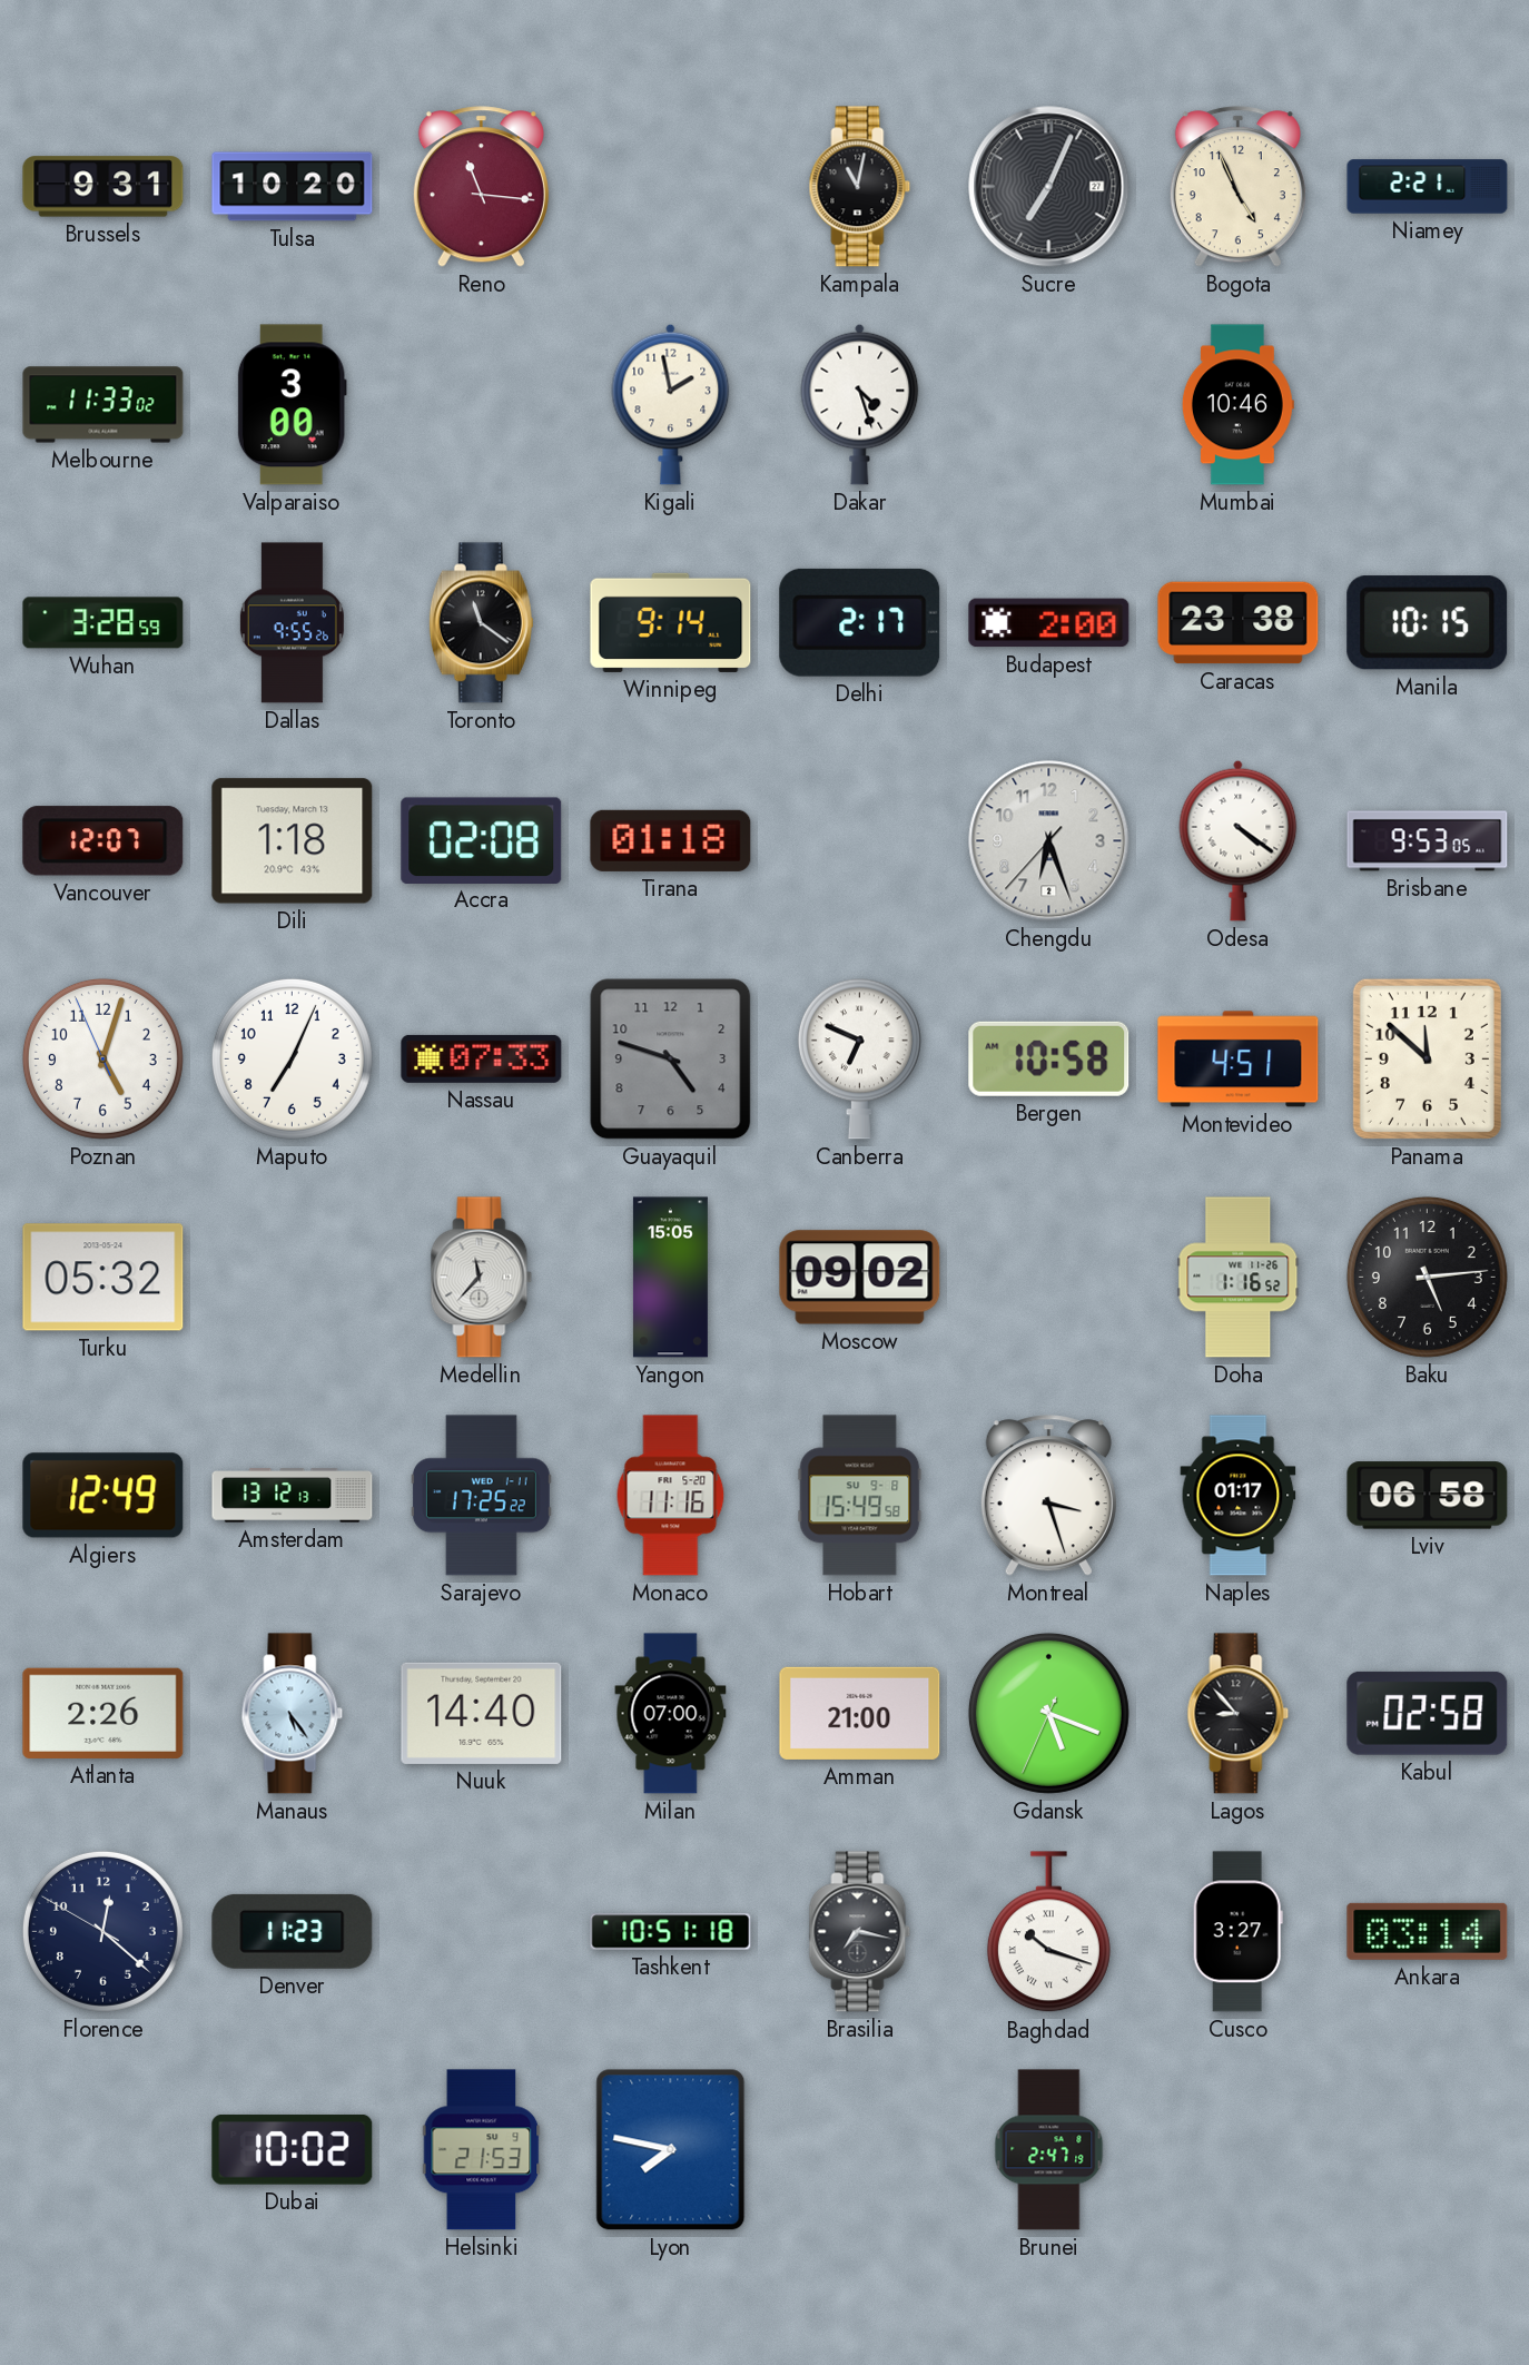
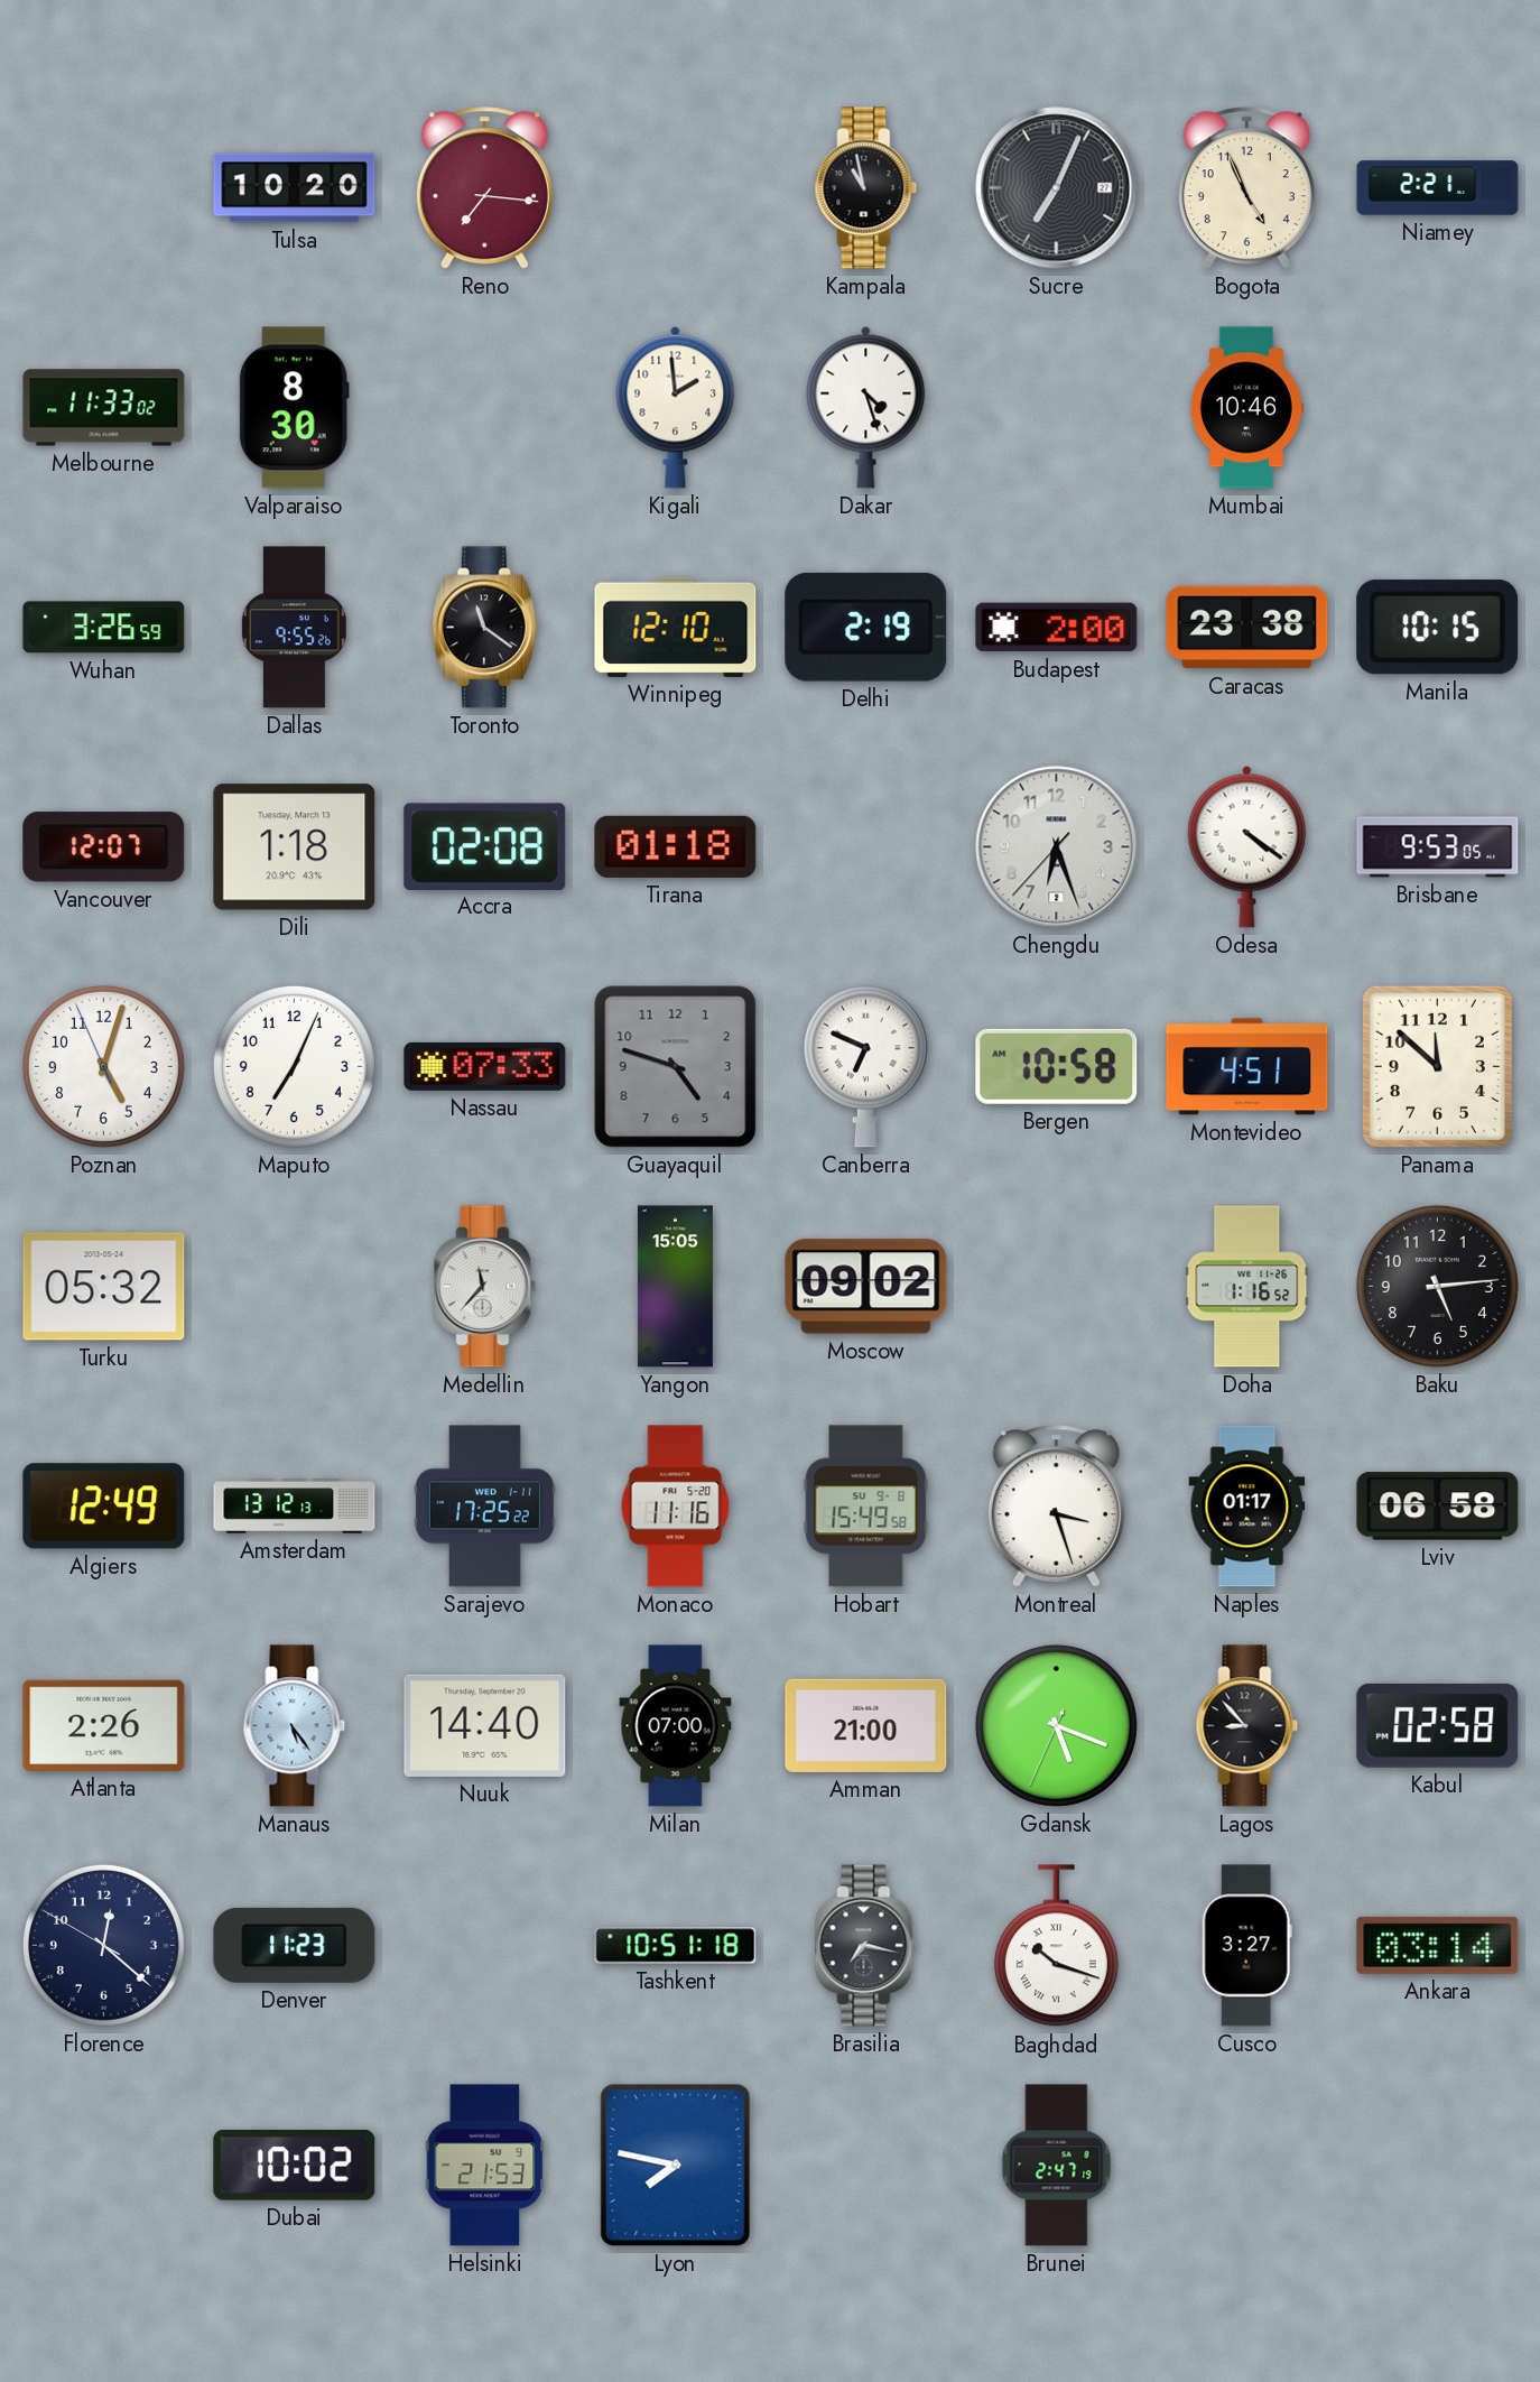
Brussels: 9:31 -> none
Reno: 11:16 -> 7:16
Kampala: 11:02 -> 10:58
Valparaiso: 3:00 -> 8:30
Kigali: 1:58 -> 1:59
Wuhan: 3:28 -> 3:26
Winnipeg: 9:14 -> 12:10
Delhi: 2:17 -> 2:19
